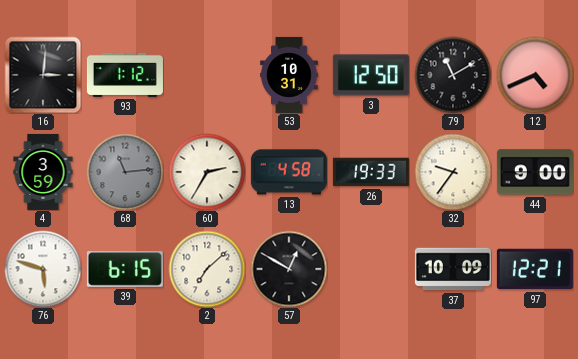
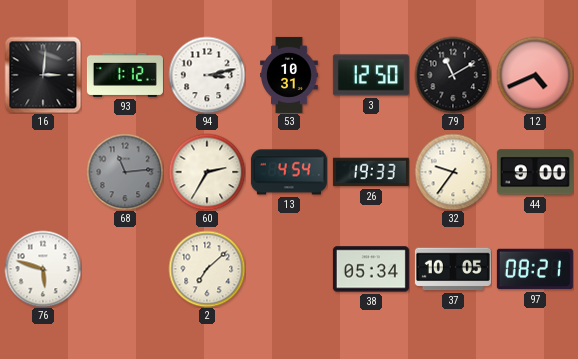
94: none -> 3:13
4: 3:59 -> none
13: 4:58 -> 4:54
39: 6:15 -> none
57: 12:50 -> none
38: none -> 05:34
37: 10:09 -> 10:05
97: 12:21 -> 08:21
